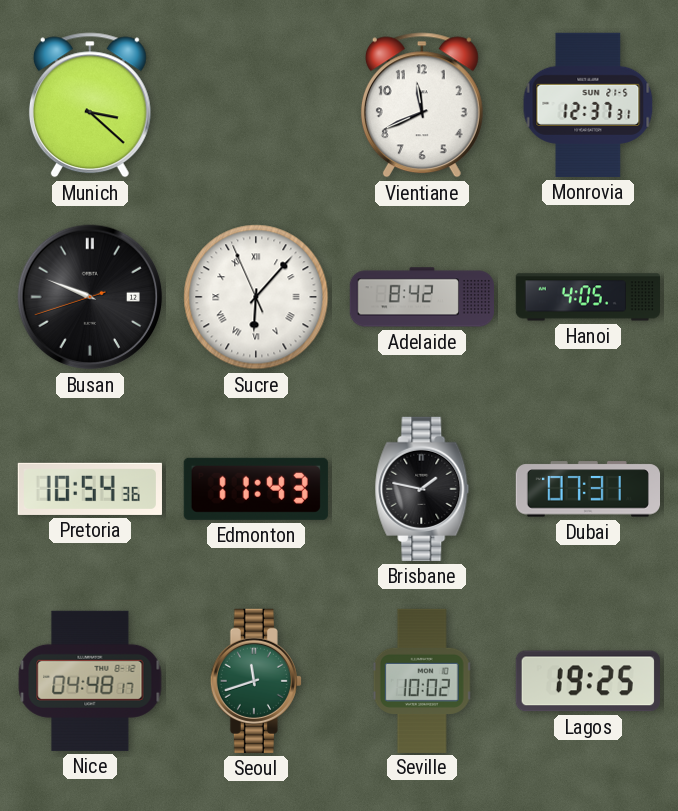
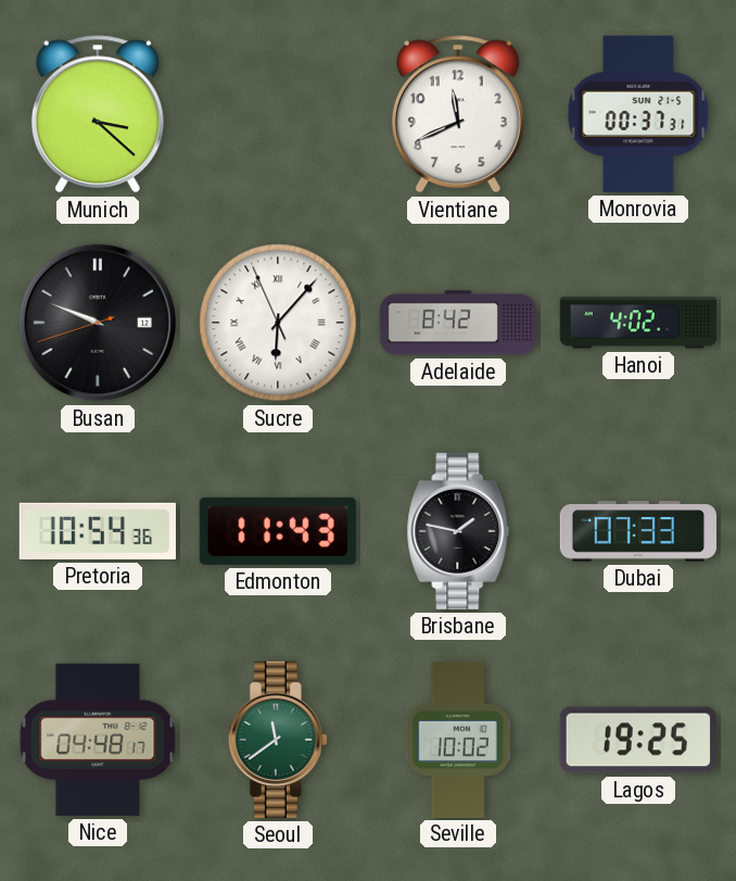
Monrovia: 12:37 -> 00:37
Hanoi: 4:05 -> 4:02
Dubai: 07:31 -> 07:33
Seoul: 11:42 -> 11:39
